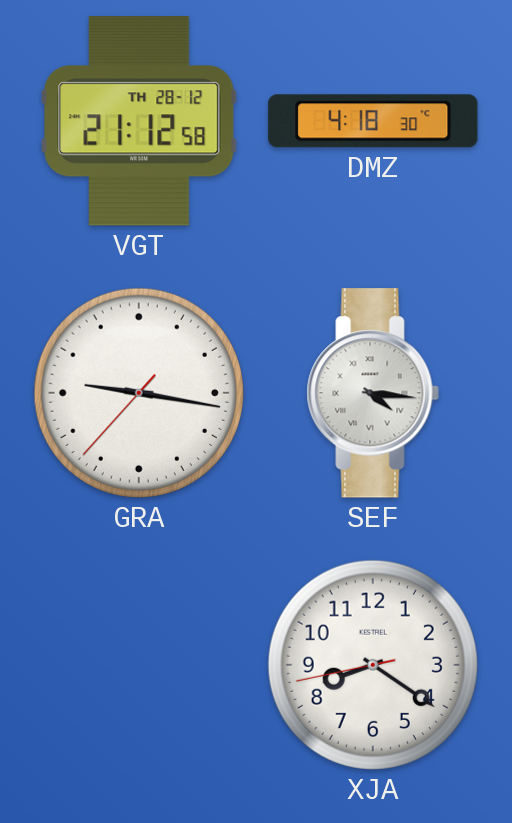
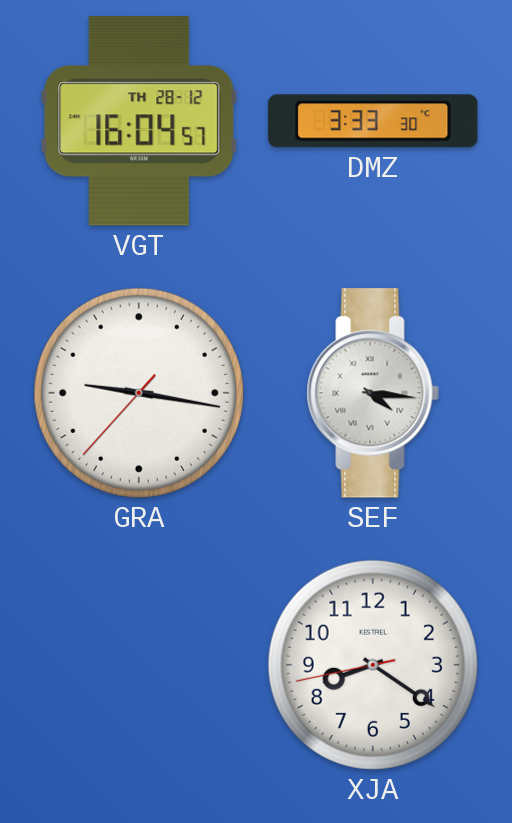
VGT: 21:12 -> 16:04
DMZ: 4:18 -> 3:33
